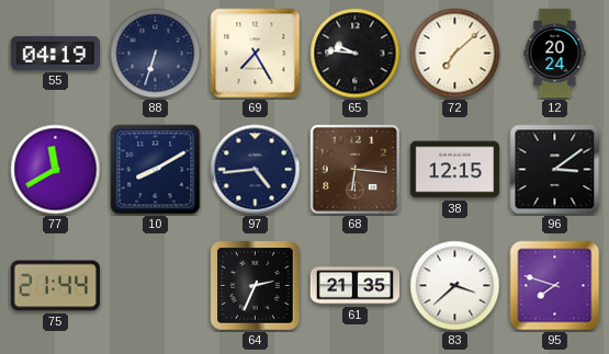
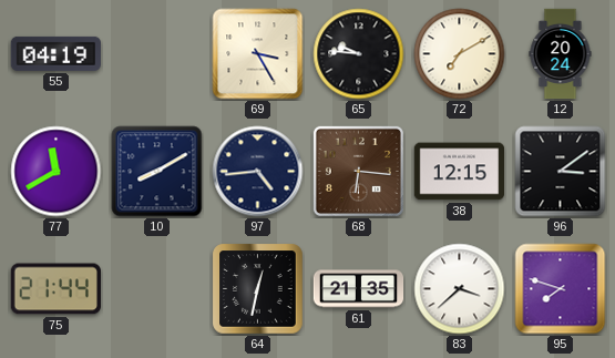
88: 6:33 -> none
69: 7:25 -> 3:25
72: 7:08 -> 7:10
64: 2:34 -> 12:32
